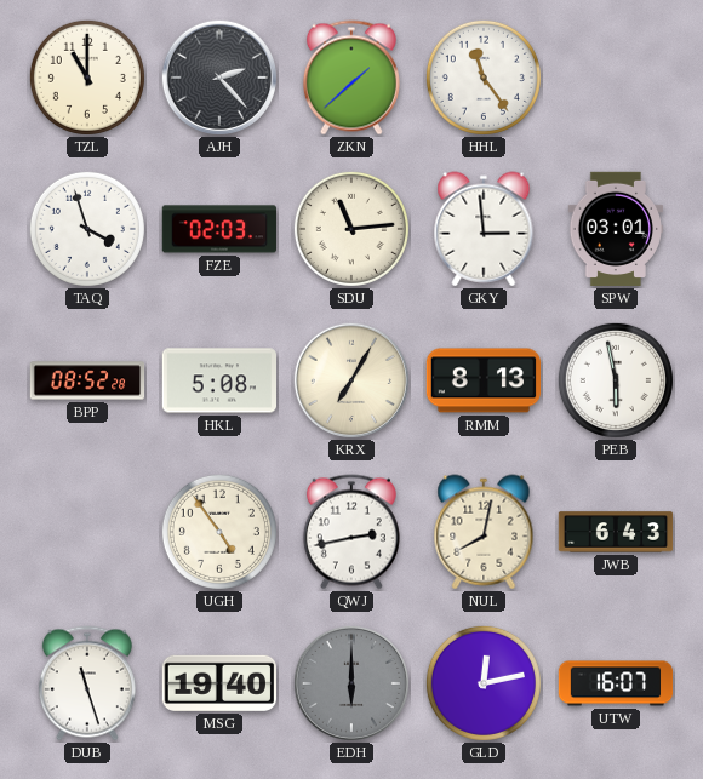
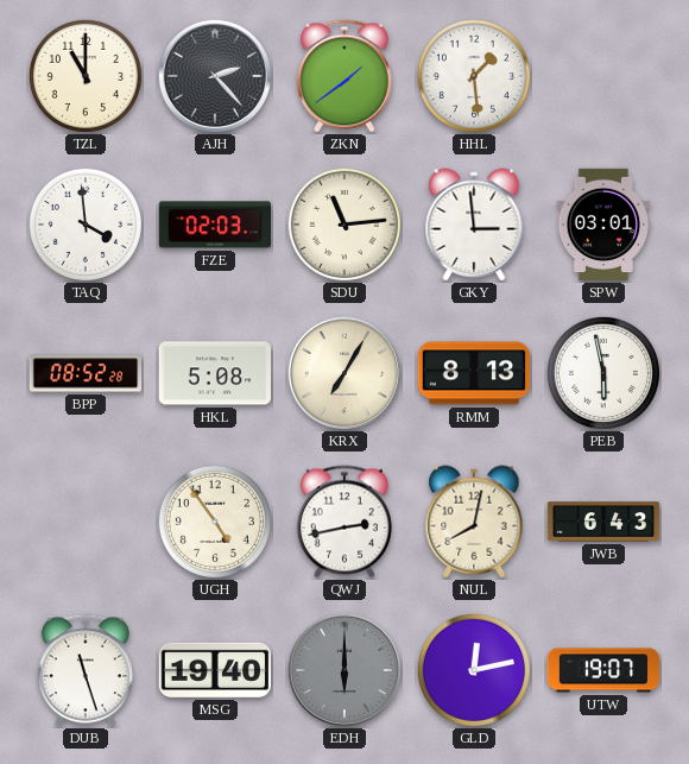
ZKN: 1:38 -> 1:39
HHL: 11:24 -> 1:29
TAQ: 3:57 -> 3:59
UTW: 16:07 -> 19:07
